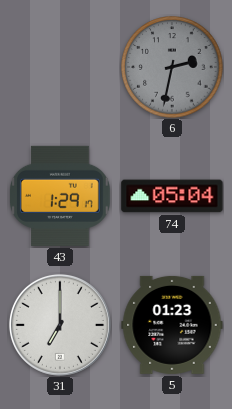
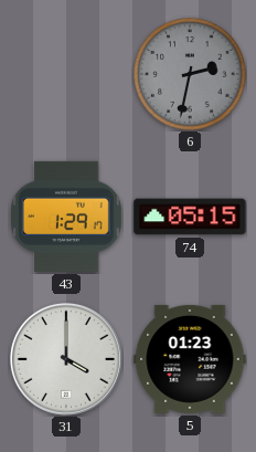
74: 05:04 -> 05:15
31: 7:00 -> 4:00
